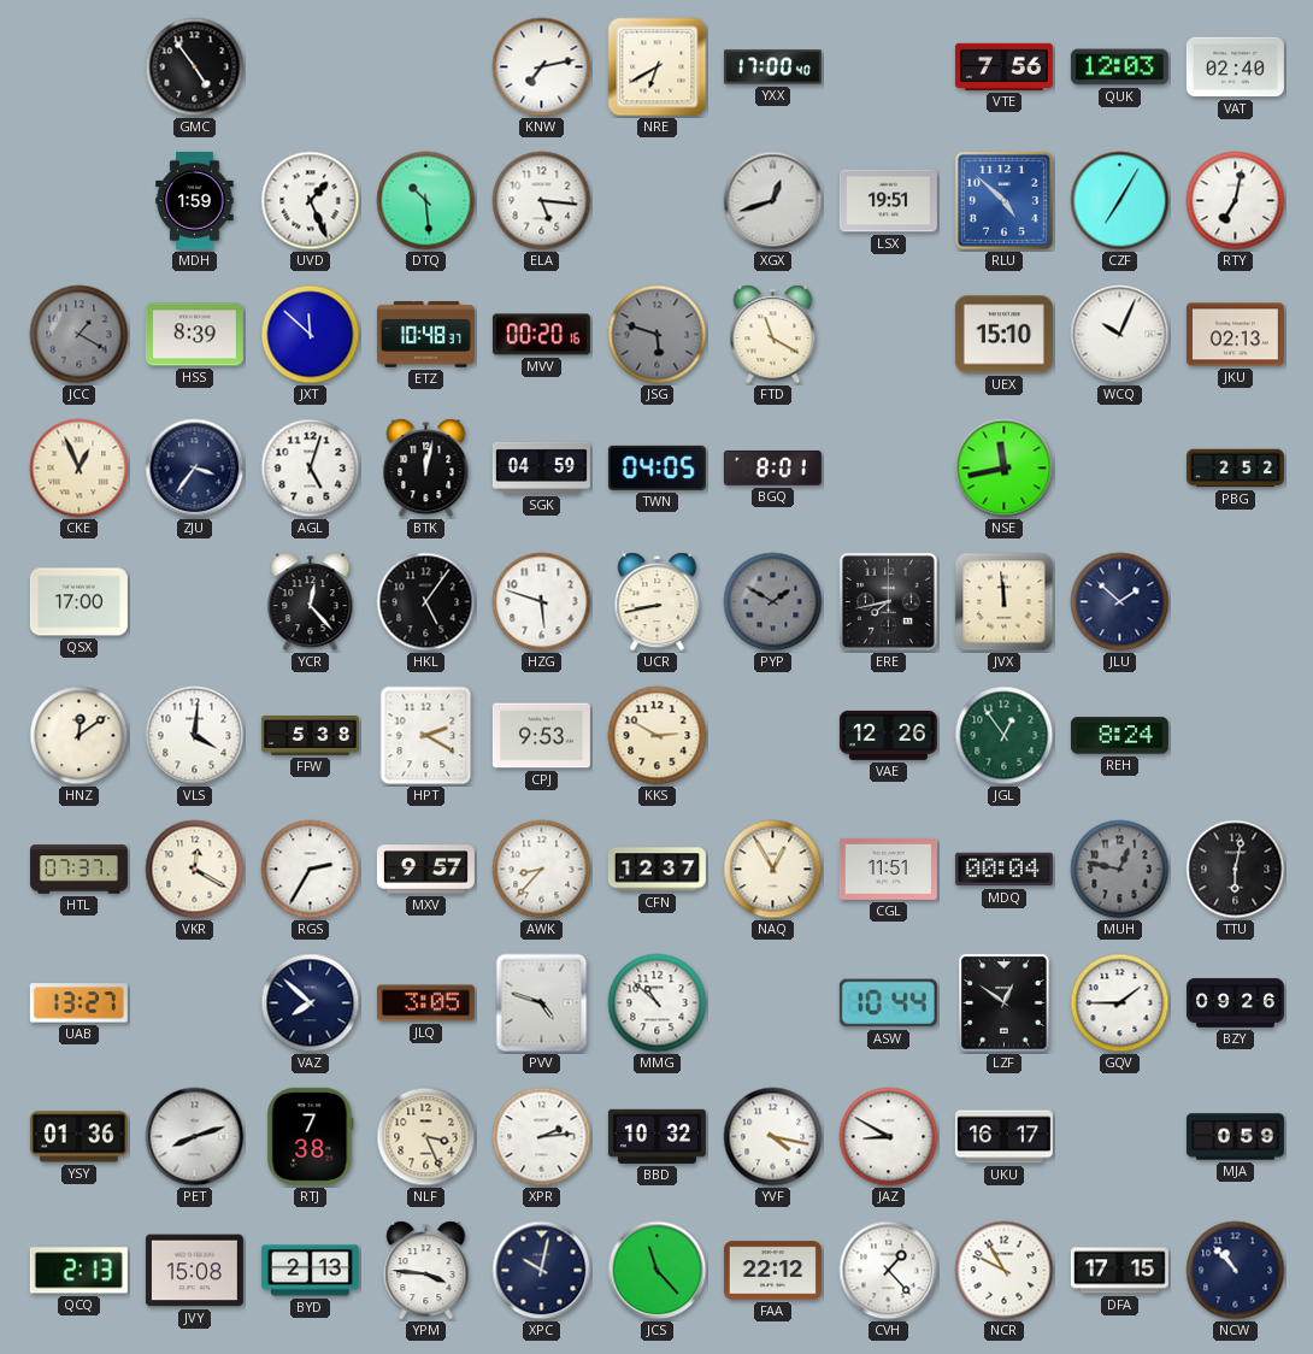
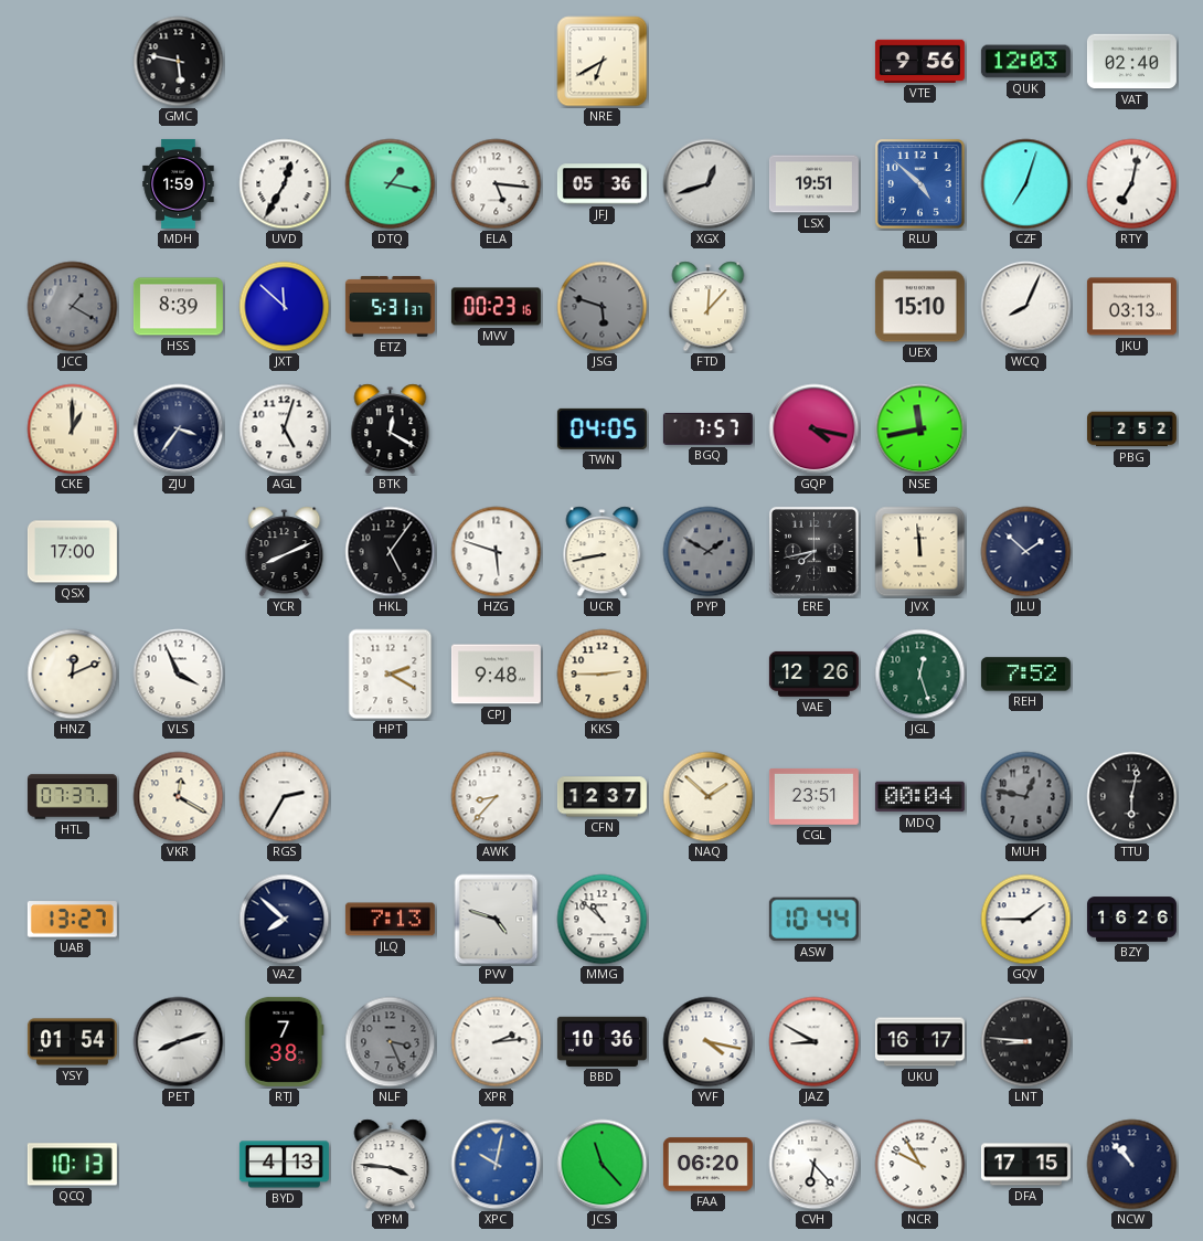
GMC: 4:54 -> 5:47
KNW: 7:13 -> none
YXX: 17:00 -> none
VTE: 7:56 -> 9:56
UVD: 1:26 -> 12:35
DTQ: 10:29 -> 1:17
JFJ: none -> 05:36
CZF: 7:05 -> 7:03
ETZ: 10:48 -> 5:31
MVV: 00:20 -> 00:23
FTD: 11:20 -> 12:07
WCQ: 10:04 -> 8:04
JKU: 02:13 -> 03:13
CKE: 12:56 -> 1:00
BTK: 12:02 -> 12:20
SGK: 04:59 -> none
BGQ: 8:01 -> 7:57
GQP: none -> 4:17
YCR: 12:23 -> 8:11
HNZ: 12:09 -> 12:11
VLS: 4:01 -> 3:56
FFW: 5:38 -> none
CPJ: 9:53 -> 9:48
KKS: 2:50 -> 2:45
JGL: 12:54 -> 12:27
REH: 8:24 -> 7:52
MXV: 9:57 -> none
NAQ: 12:55 -> 1:52
CGL: 11:51 -> 23:51
JLQ: 3:05 -> 7:13
LZF: 12:51 -> none
BZY: 09:26 -> 16:26
YSY: 01:36 -> 01:54
NLF dial: cream -> grey
BBD: 10:32 -> 10:36
LNT: none -> 8:46
MJA: 0:59 -> none
QCQ: 2:13 -> 10:13
JVY: 15:08 -> none
BYD: 2:13 -> 4:13
XPC dial: navy -> blue
FAA: 22:12 -> 06:20
CVH: 1:23 -> 6:23
